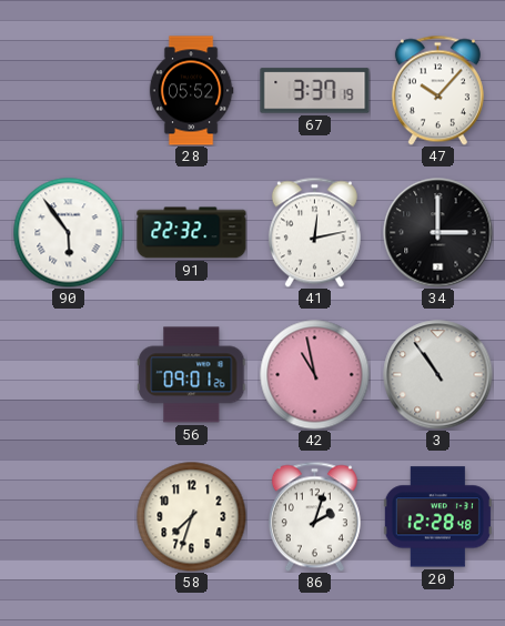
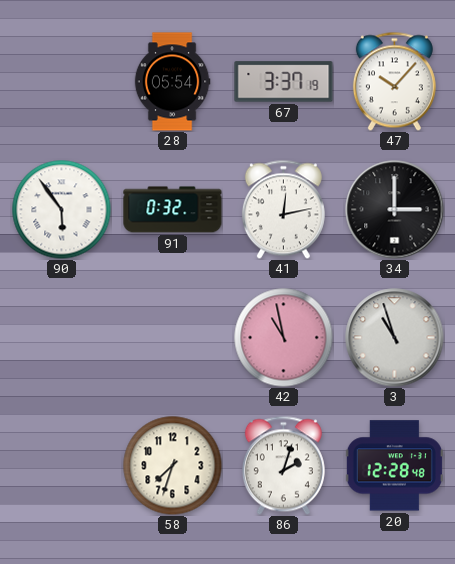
28: 05:52 -> 05:54
91: 22:32 -> 0:32
56: 09:01 -> none
3: 10:54 -> 10:57
